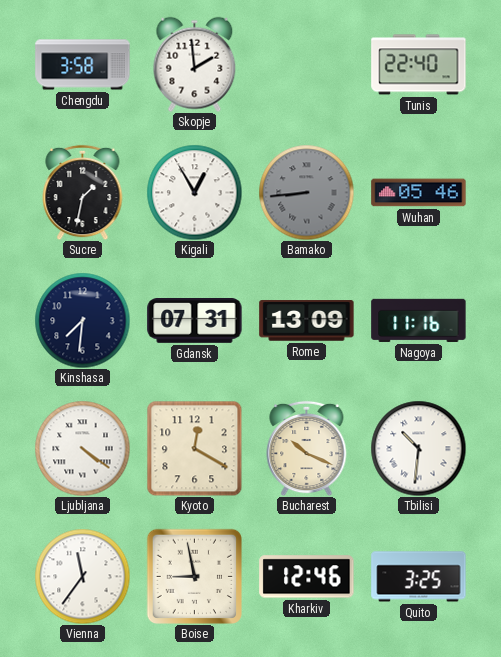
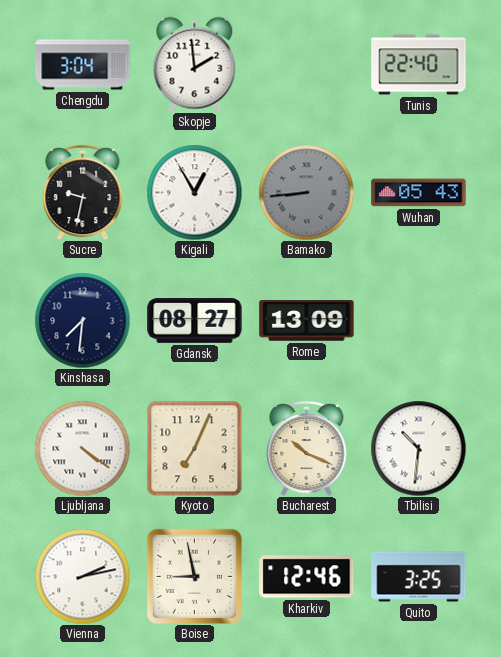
Chengdu: 3:58 -> 3:04
Sucre: 1:32 -> 9:32
Wuhan: 05:46 -> 05:43
Gdansk: 07:31 -> 08:27
Nagoya: 11:16 -> none
Kyoto: 12:20 -> 7:04
Vienna: 11:36 -> 2:13
